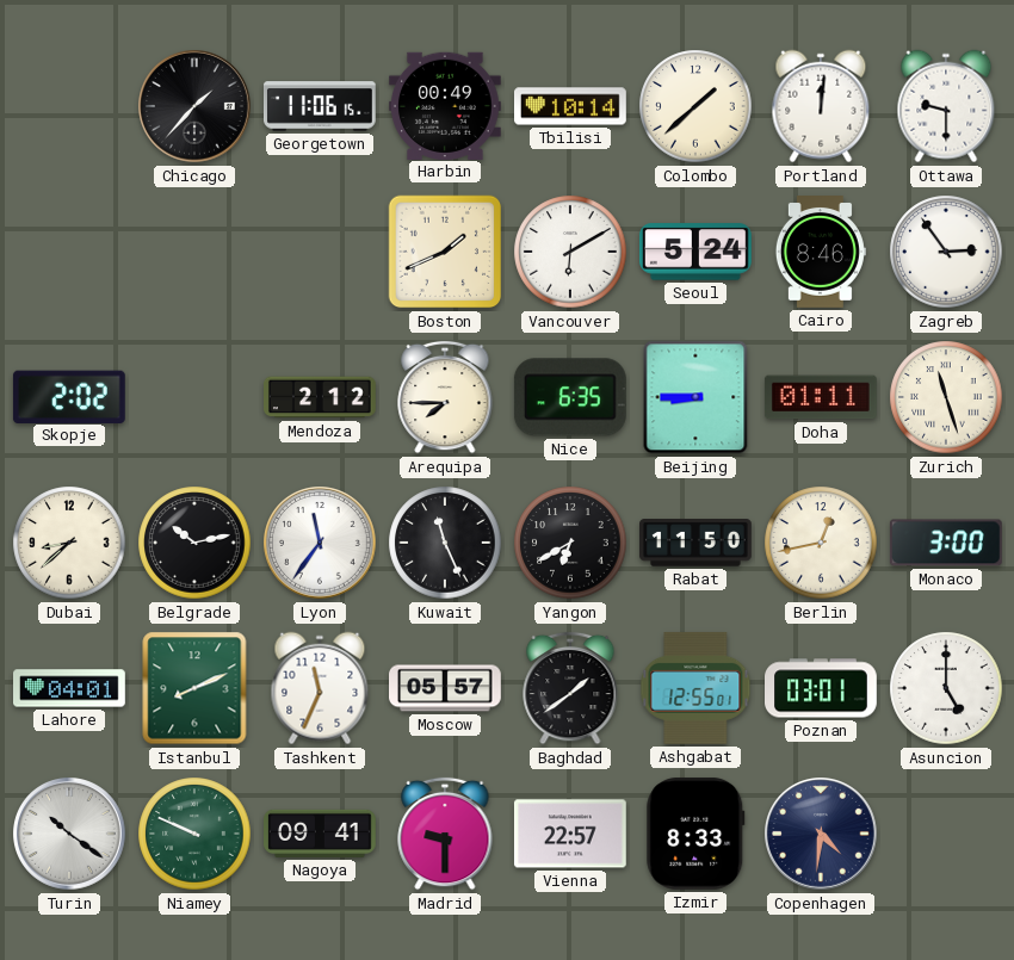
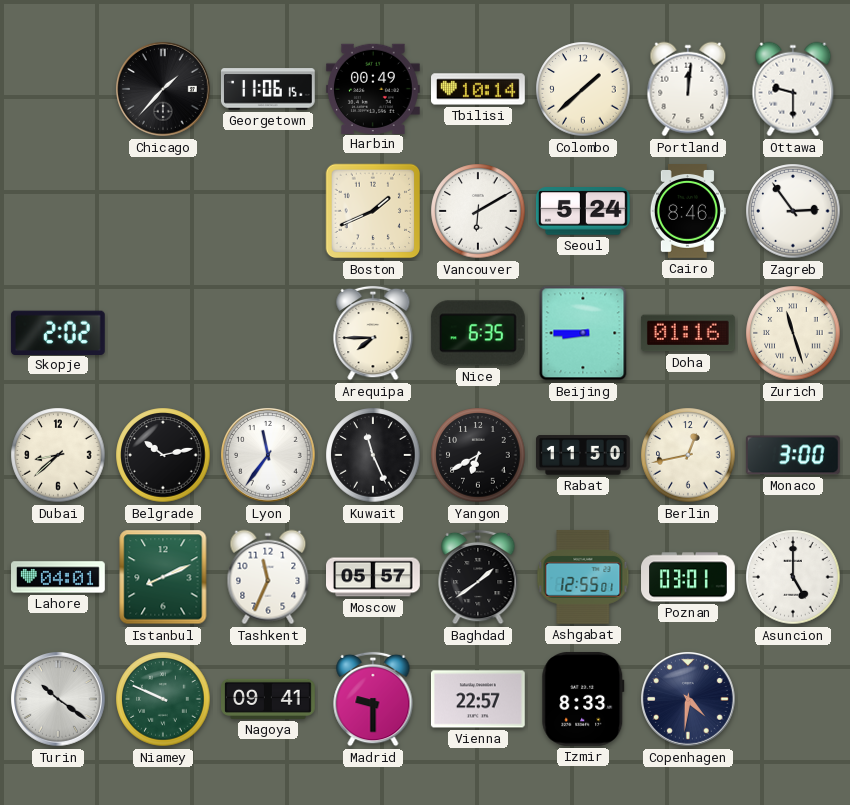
Mendoza: 2:12 -> none
Doha: 01:11 -> 01:16
